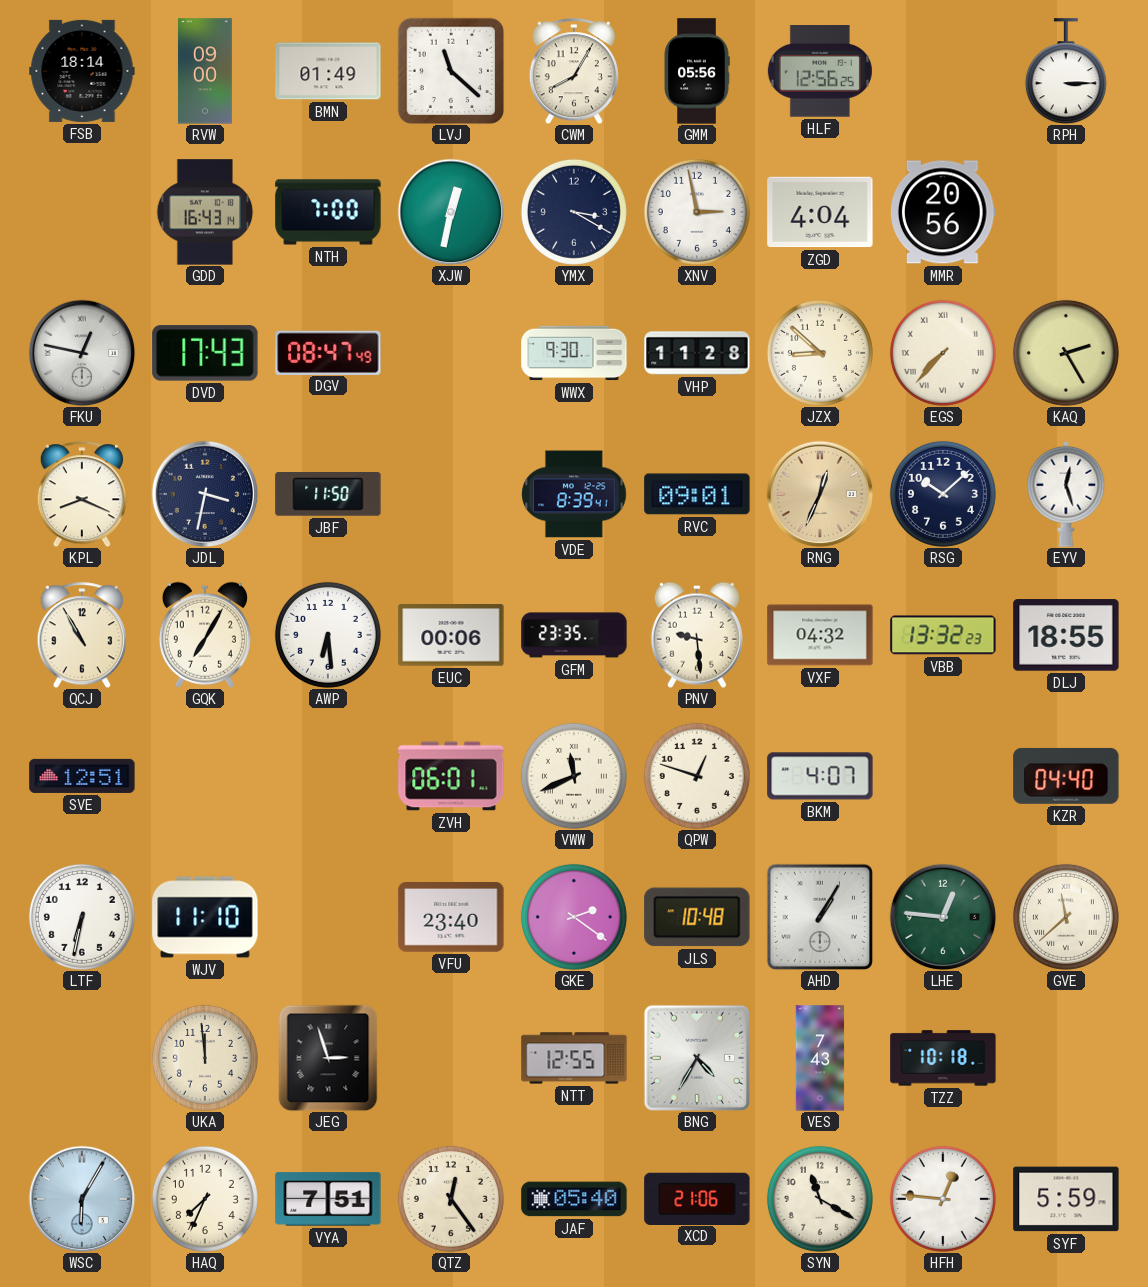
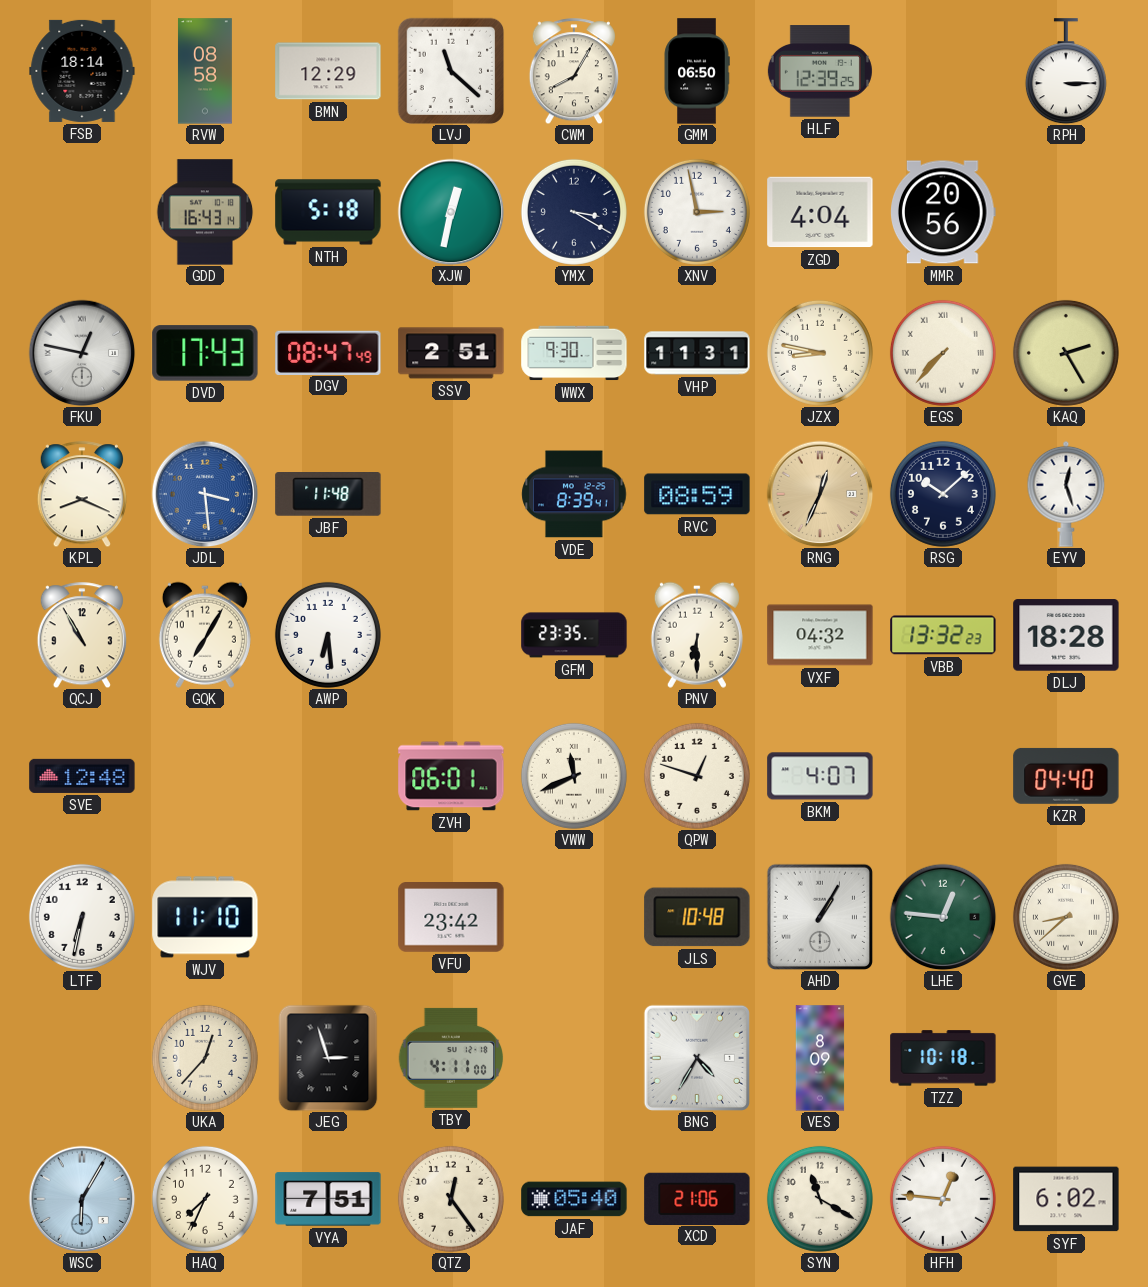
RVW: 09:00 -> 08:58
BMN: 01:49 -> 12:29
GMM: 05:56 -> 06:50
HLF: 12:56 -> 12:39
NTH: 7:00 -> 5:18
SSV: none -> 2:51
VHP: 11:28 -> 11:31
JZX: 8:52 -> 8:47
JDL: 3:32 -> 3:29
JDL dial: navy -> blue
JBF: 11:50 -> 11:48
RVC: 09:01 -> 08:59
EUC: 00:06 -> none
PNV: 9:29 -> 6:30
DLJ: 18:55 -> 18:28
SVE: 12:51 -> 12:48
VFU: 23:40 -> 23:42
GKE: 2:21 -> none
GVE: 11:38 -> 8:38
UKA: 11:59 -> 12:37
TBY: none -> 4:11
NTT: 12:55 -> none
VES: 7:43 -> 8:09
SYF: 5:59 -> 6:02
